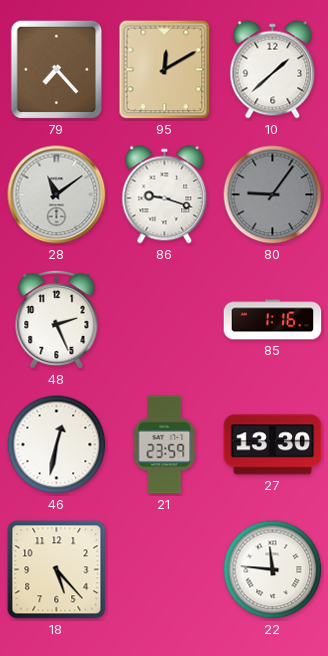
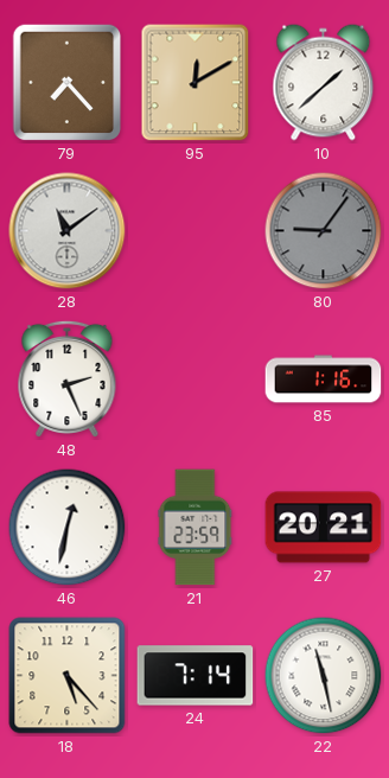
86: 9:18 -> none
27: 13:30 -> 20:21
24: none -> 7:14
22: 11:46 -> 11:28
